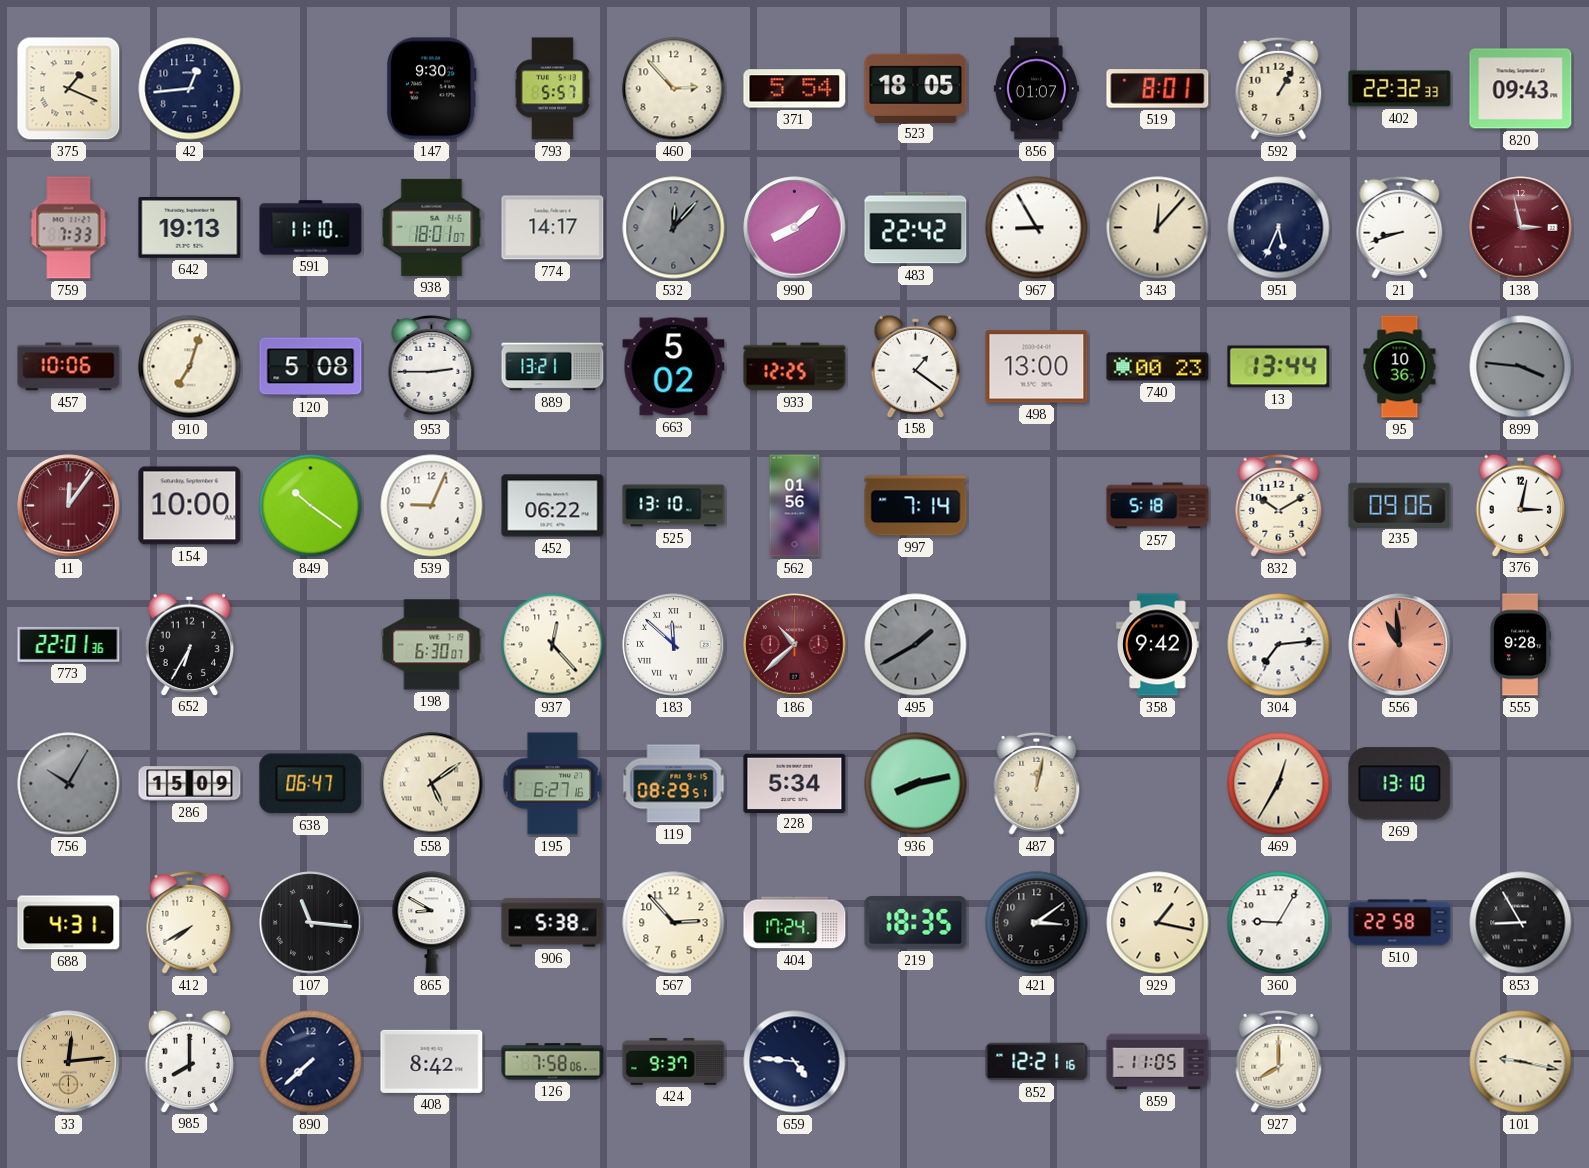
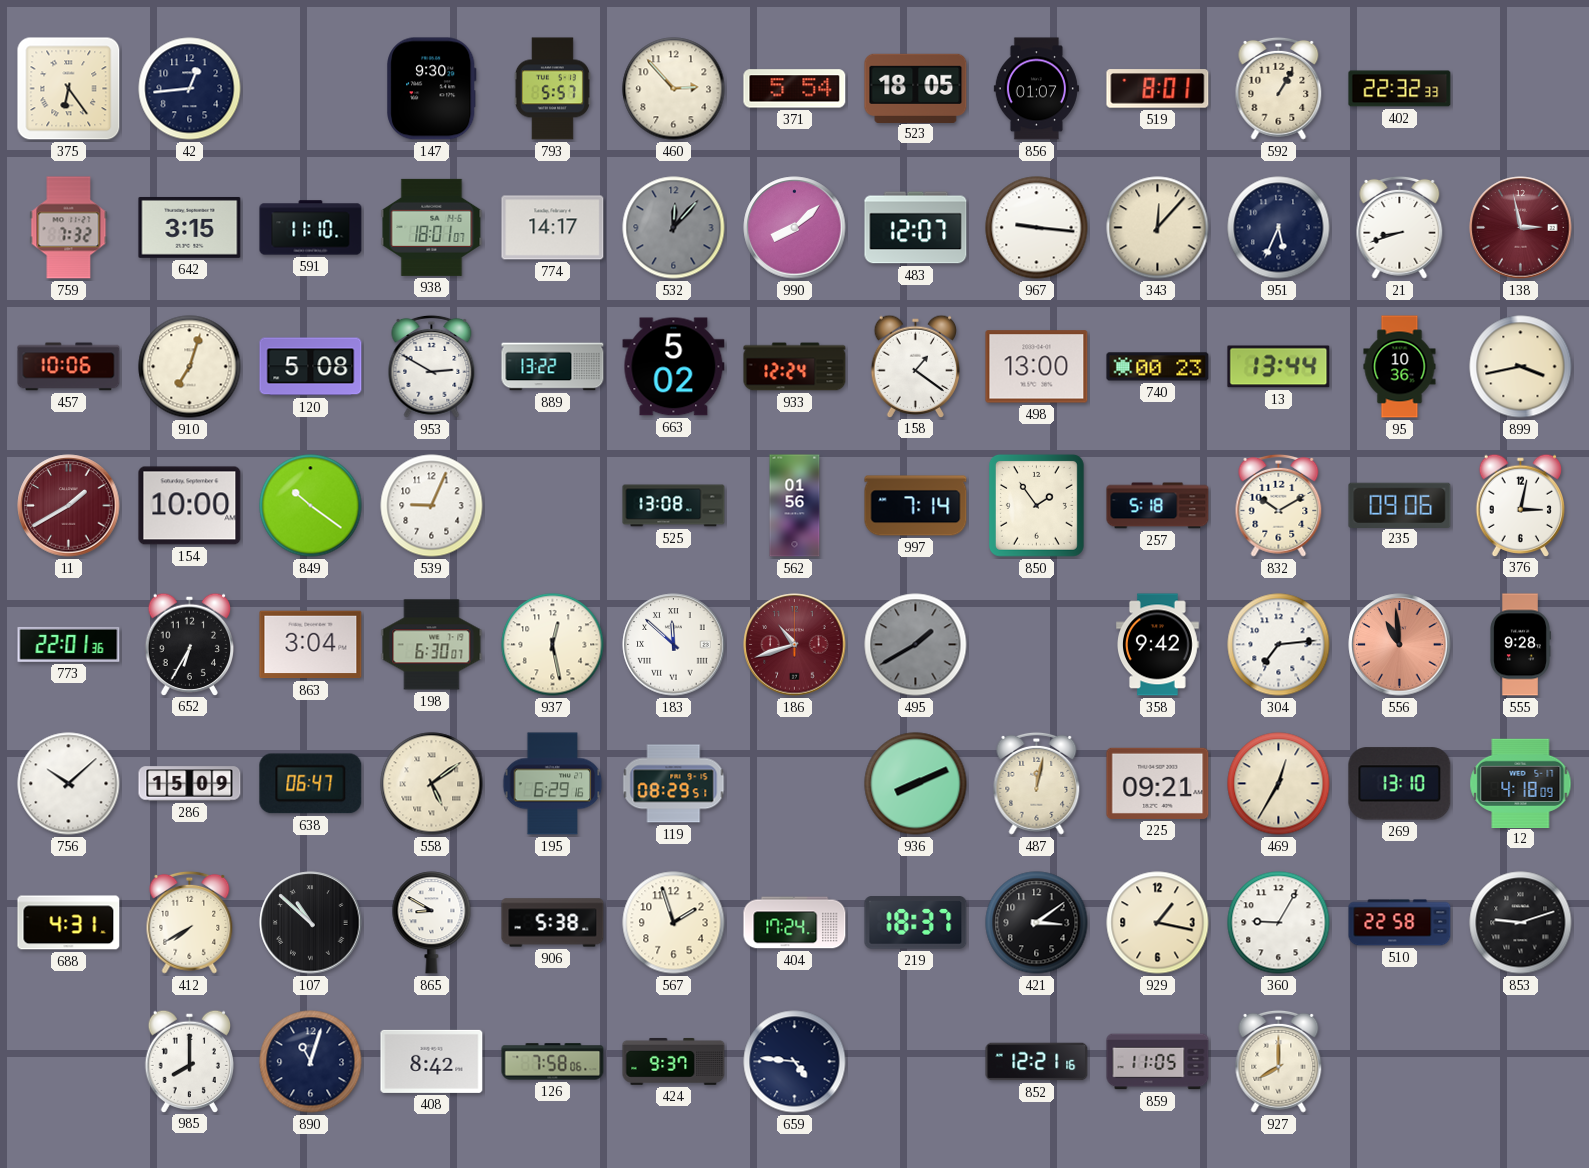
375: 1:19 -> 6:24
820: 09:43 -> none
759: 7:33 -> 7:32
642: 19:13 -> 3:15
483: 22:42 -> 12:07
967: 8:55 -> 9:16
953: 2:45 -> 2:50
889: 13:21 -> 13:22
933: 12:25 -> 12:24
899: 3:46 -> 3:43
899 dial: grey -> cream
11: 12:06 -> 1:40
452: 06:22 -> none
525: 13:10 -> 13:08
850: none -> 1:54
863: none -> 3:04
937: 12:23 -> 12:28
186: 10:38 -> 10:42
756: 10:05 -> 10:08
756 dial: grey -> white
195: 6:27 -> 6:29
228: 5:34 -> none
936: 8:13 -> 8:11
225: none -> 09:21
12: none -> 4:18
107: 11:16 -> 10:52
567: 2:53 -> 1:57
219: 18:35 -> 18:37
853: 8:55 -> 9:12
33: 12:14 -> none
890: 7:38 -> 11:03
101: 9:17 -> none
